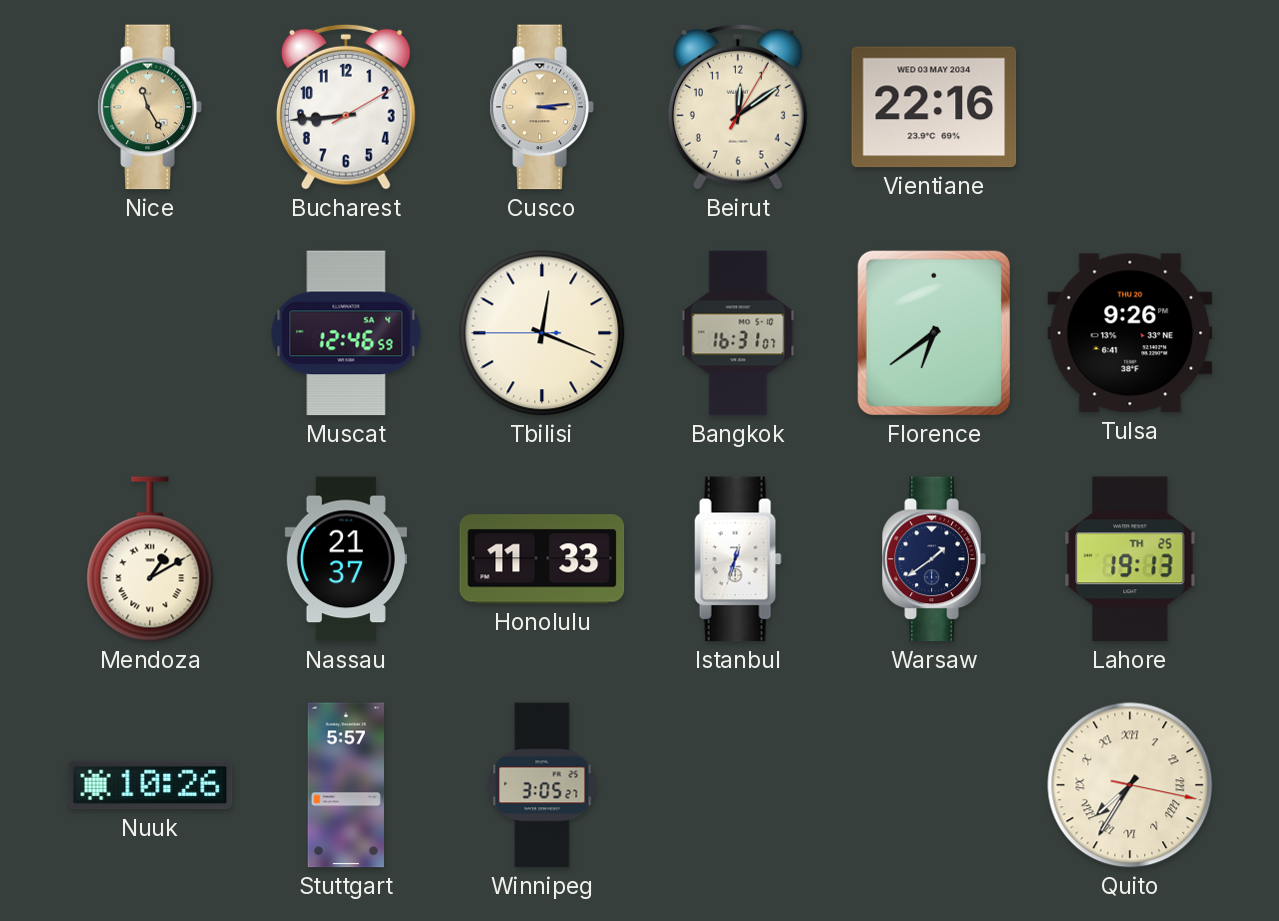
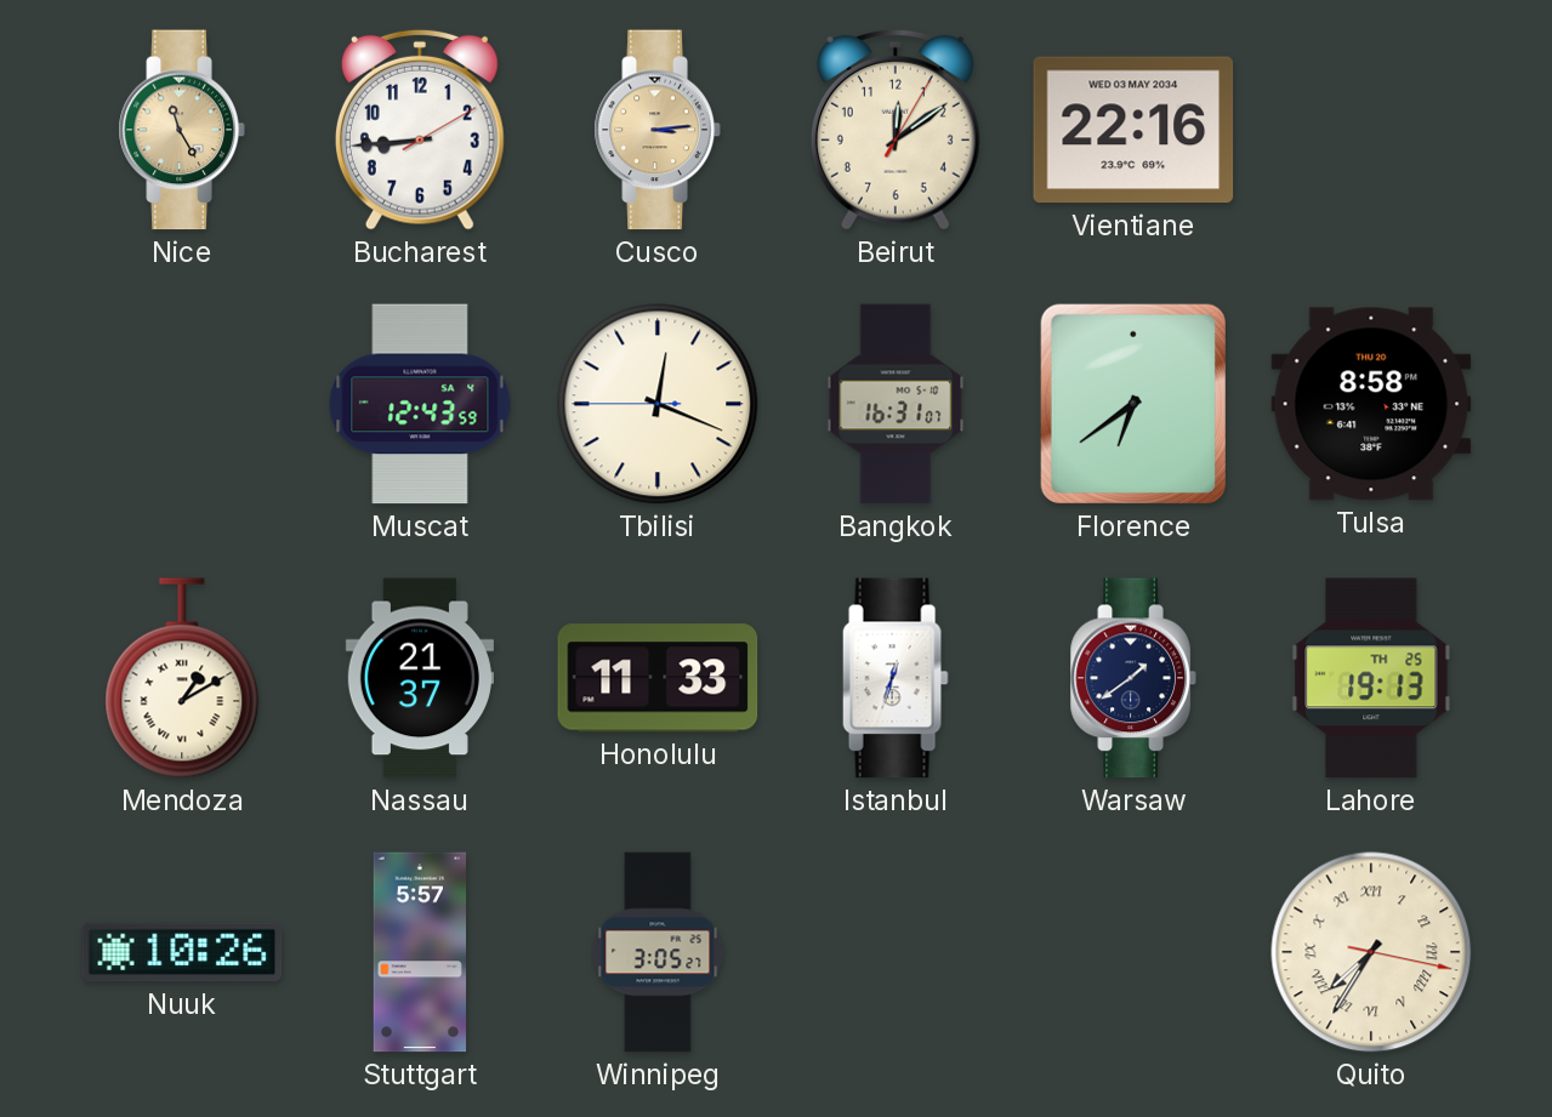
Muscat: 12:46 -> 12:43
Tulsa: 9:26 -> 8:58
